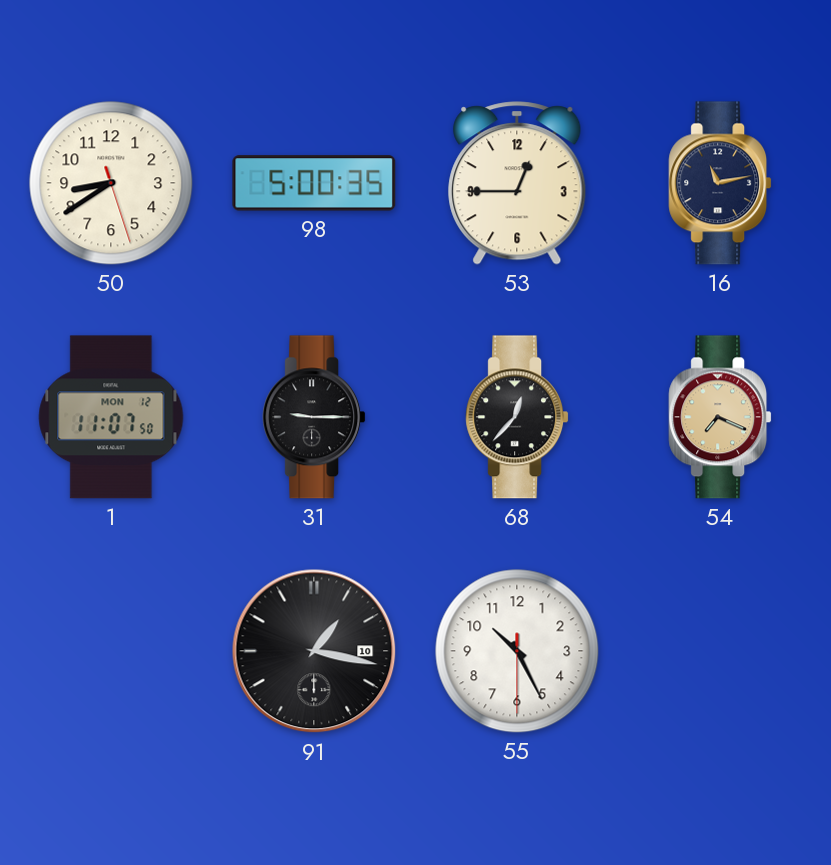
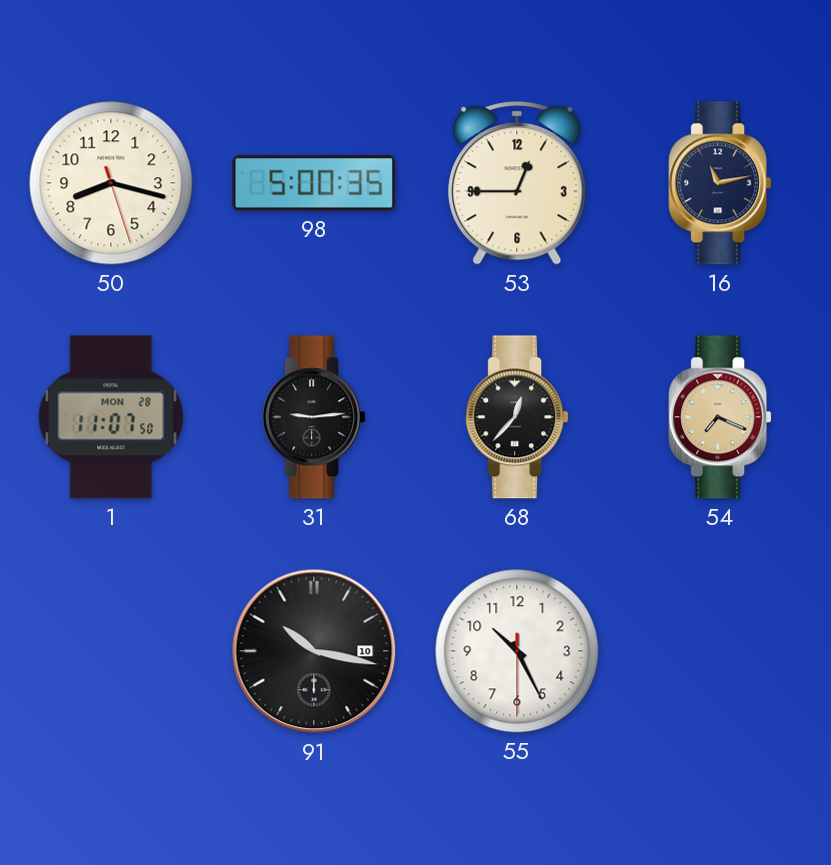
50: 8:39 -> 8:17
1 date: MON 12 -> MON 28
31: 9:15 -> 9:14
91: 1:17 -> 10:17
